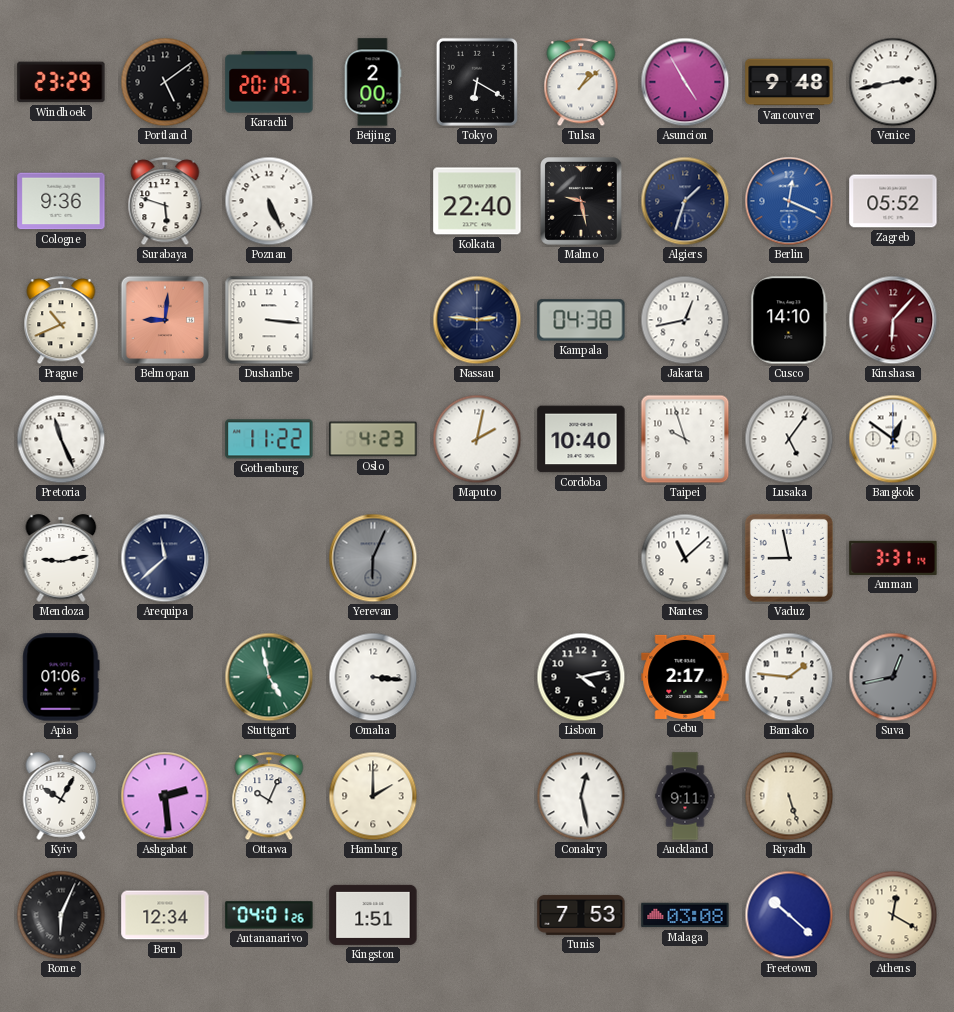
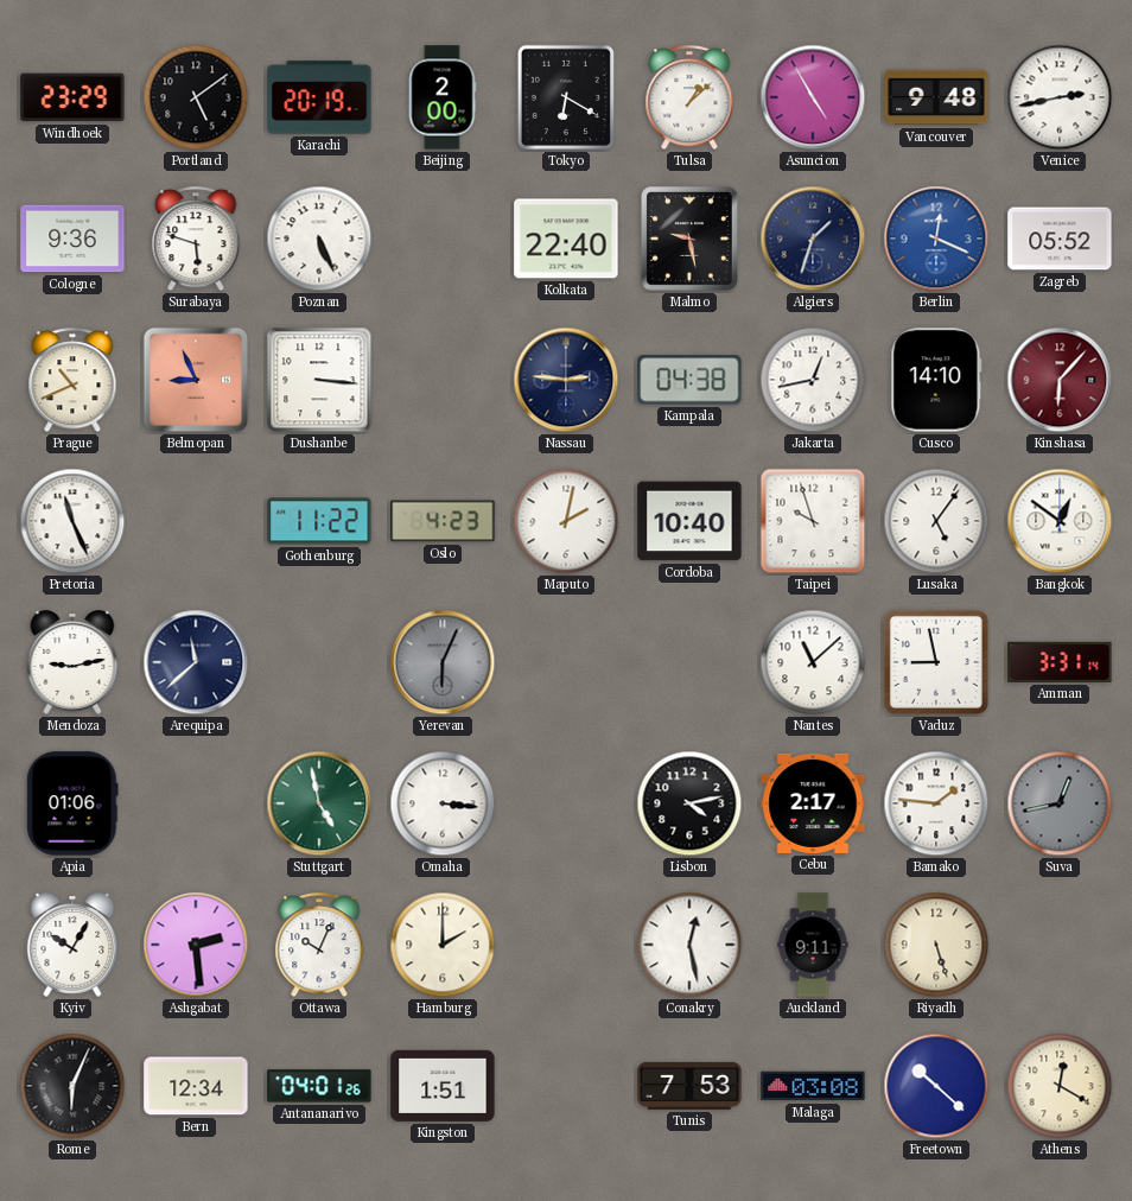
Belmopan: 9:01 -> 8:56
